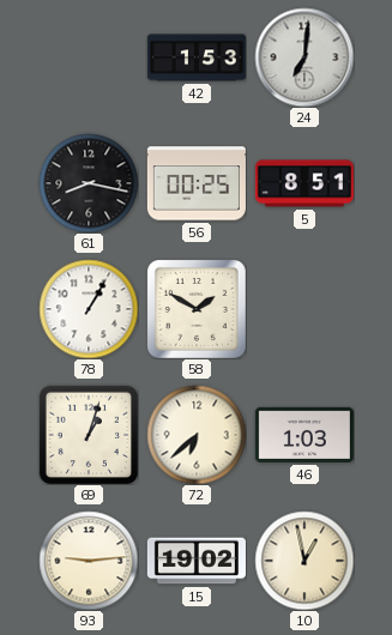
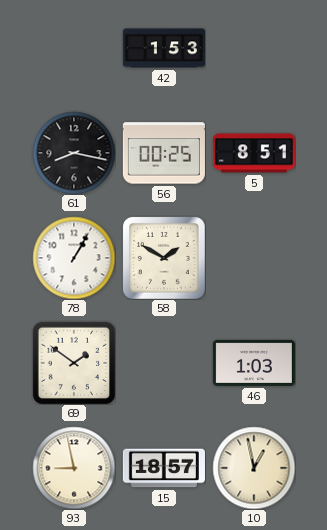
24: 7:01 -> none
69: 1:03 -> 1:51
72: 6:38 -> none
93: 9:14 -> 8:58
15: 19:02 -> 18:57
